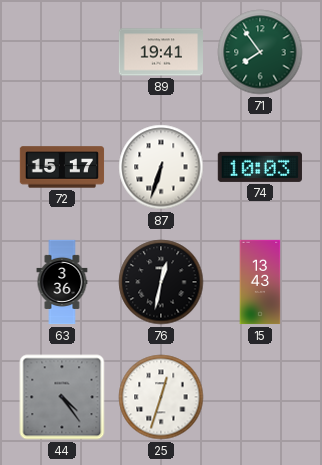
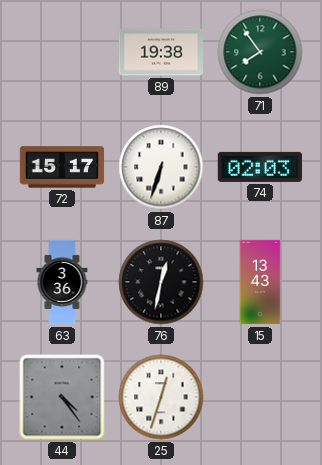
89: 19:41 -> 19:38
74: 10:03 -> 02:03
